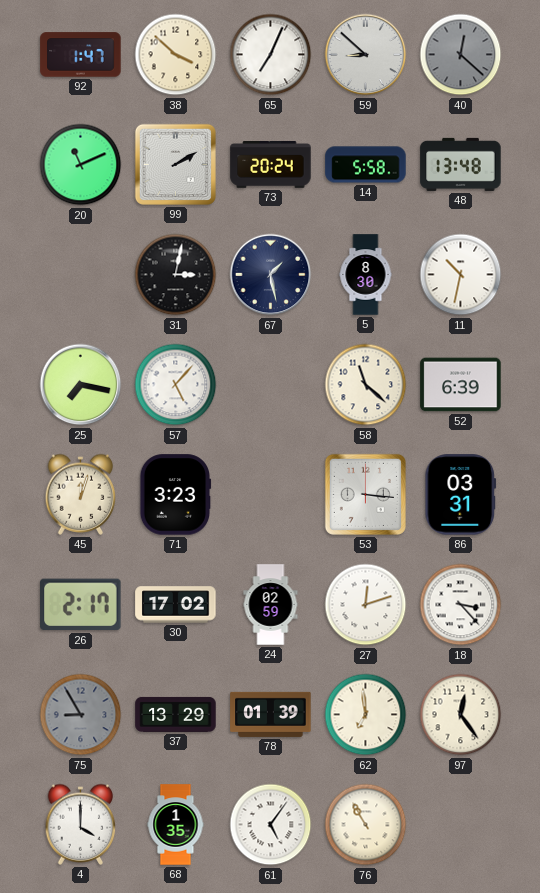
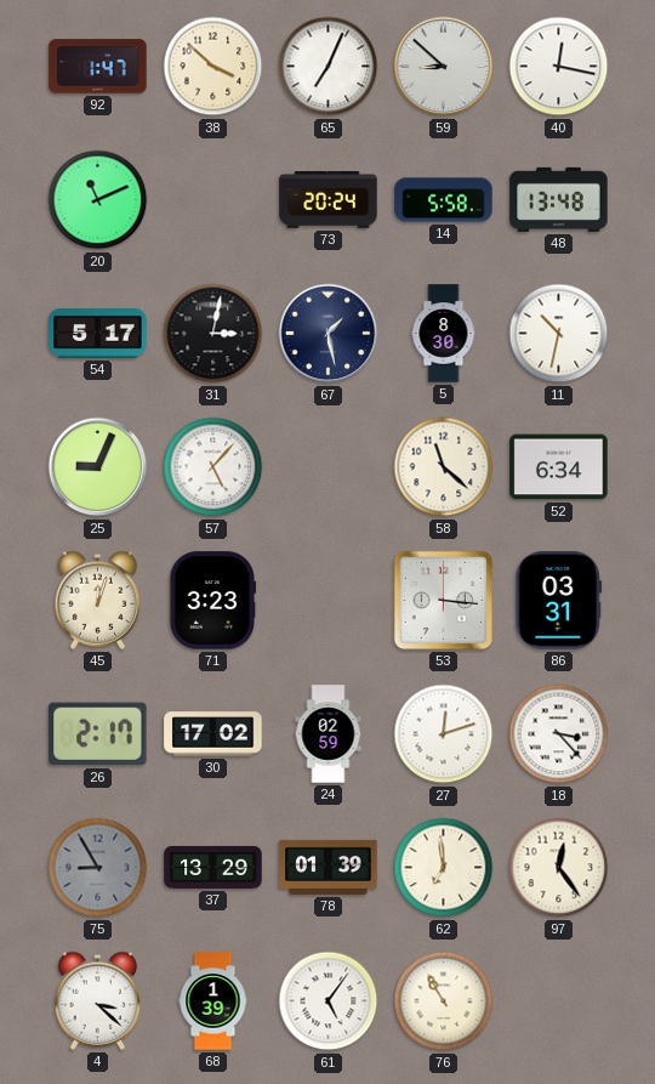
40: 12:22 -> 12:17
40 dial: grey -> white
99: 2:10 -> none
54: none -> 5:17
25: 7:17 -> 9:04
52: 6:39 -> 6:34
4: 4:00 -> 3:22
68: 1:35 -> 1:39
